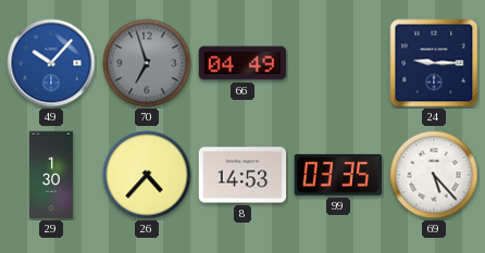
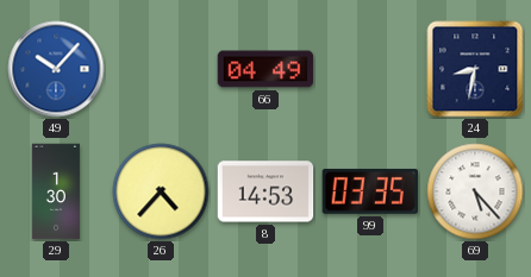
70: 6:57 -> none
24: 9:15 -> 8:32
